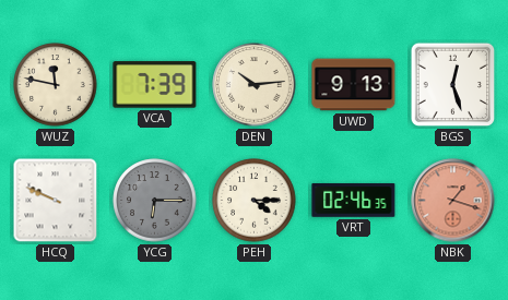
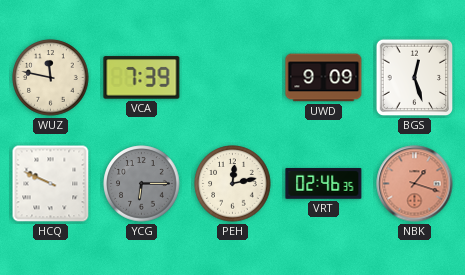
DEN: 10:14 -> none
UWD: 9:13 -> 9:09
PEH: 4:15 -> 12:13
